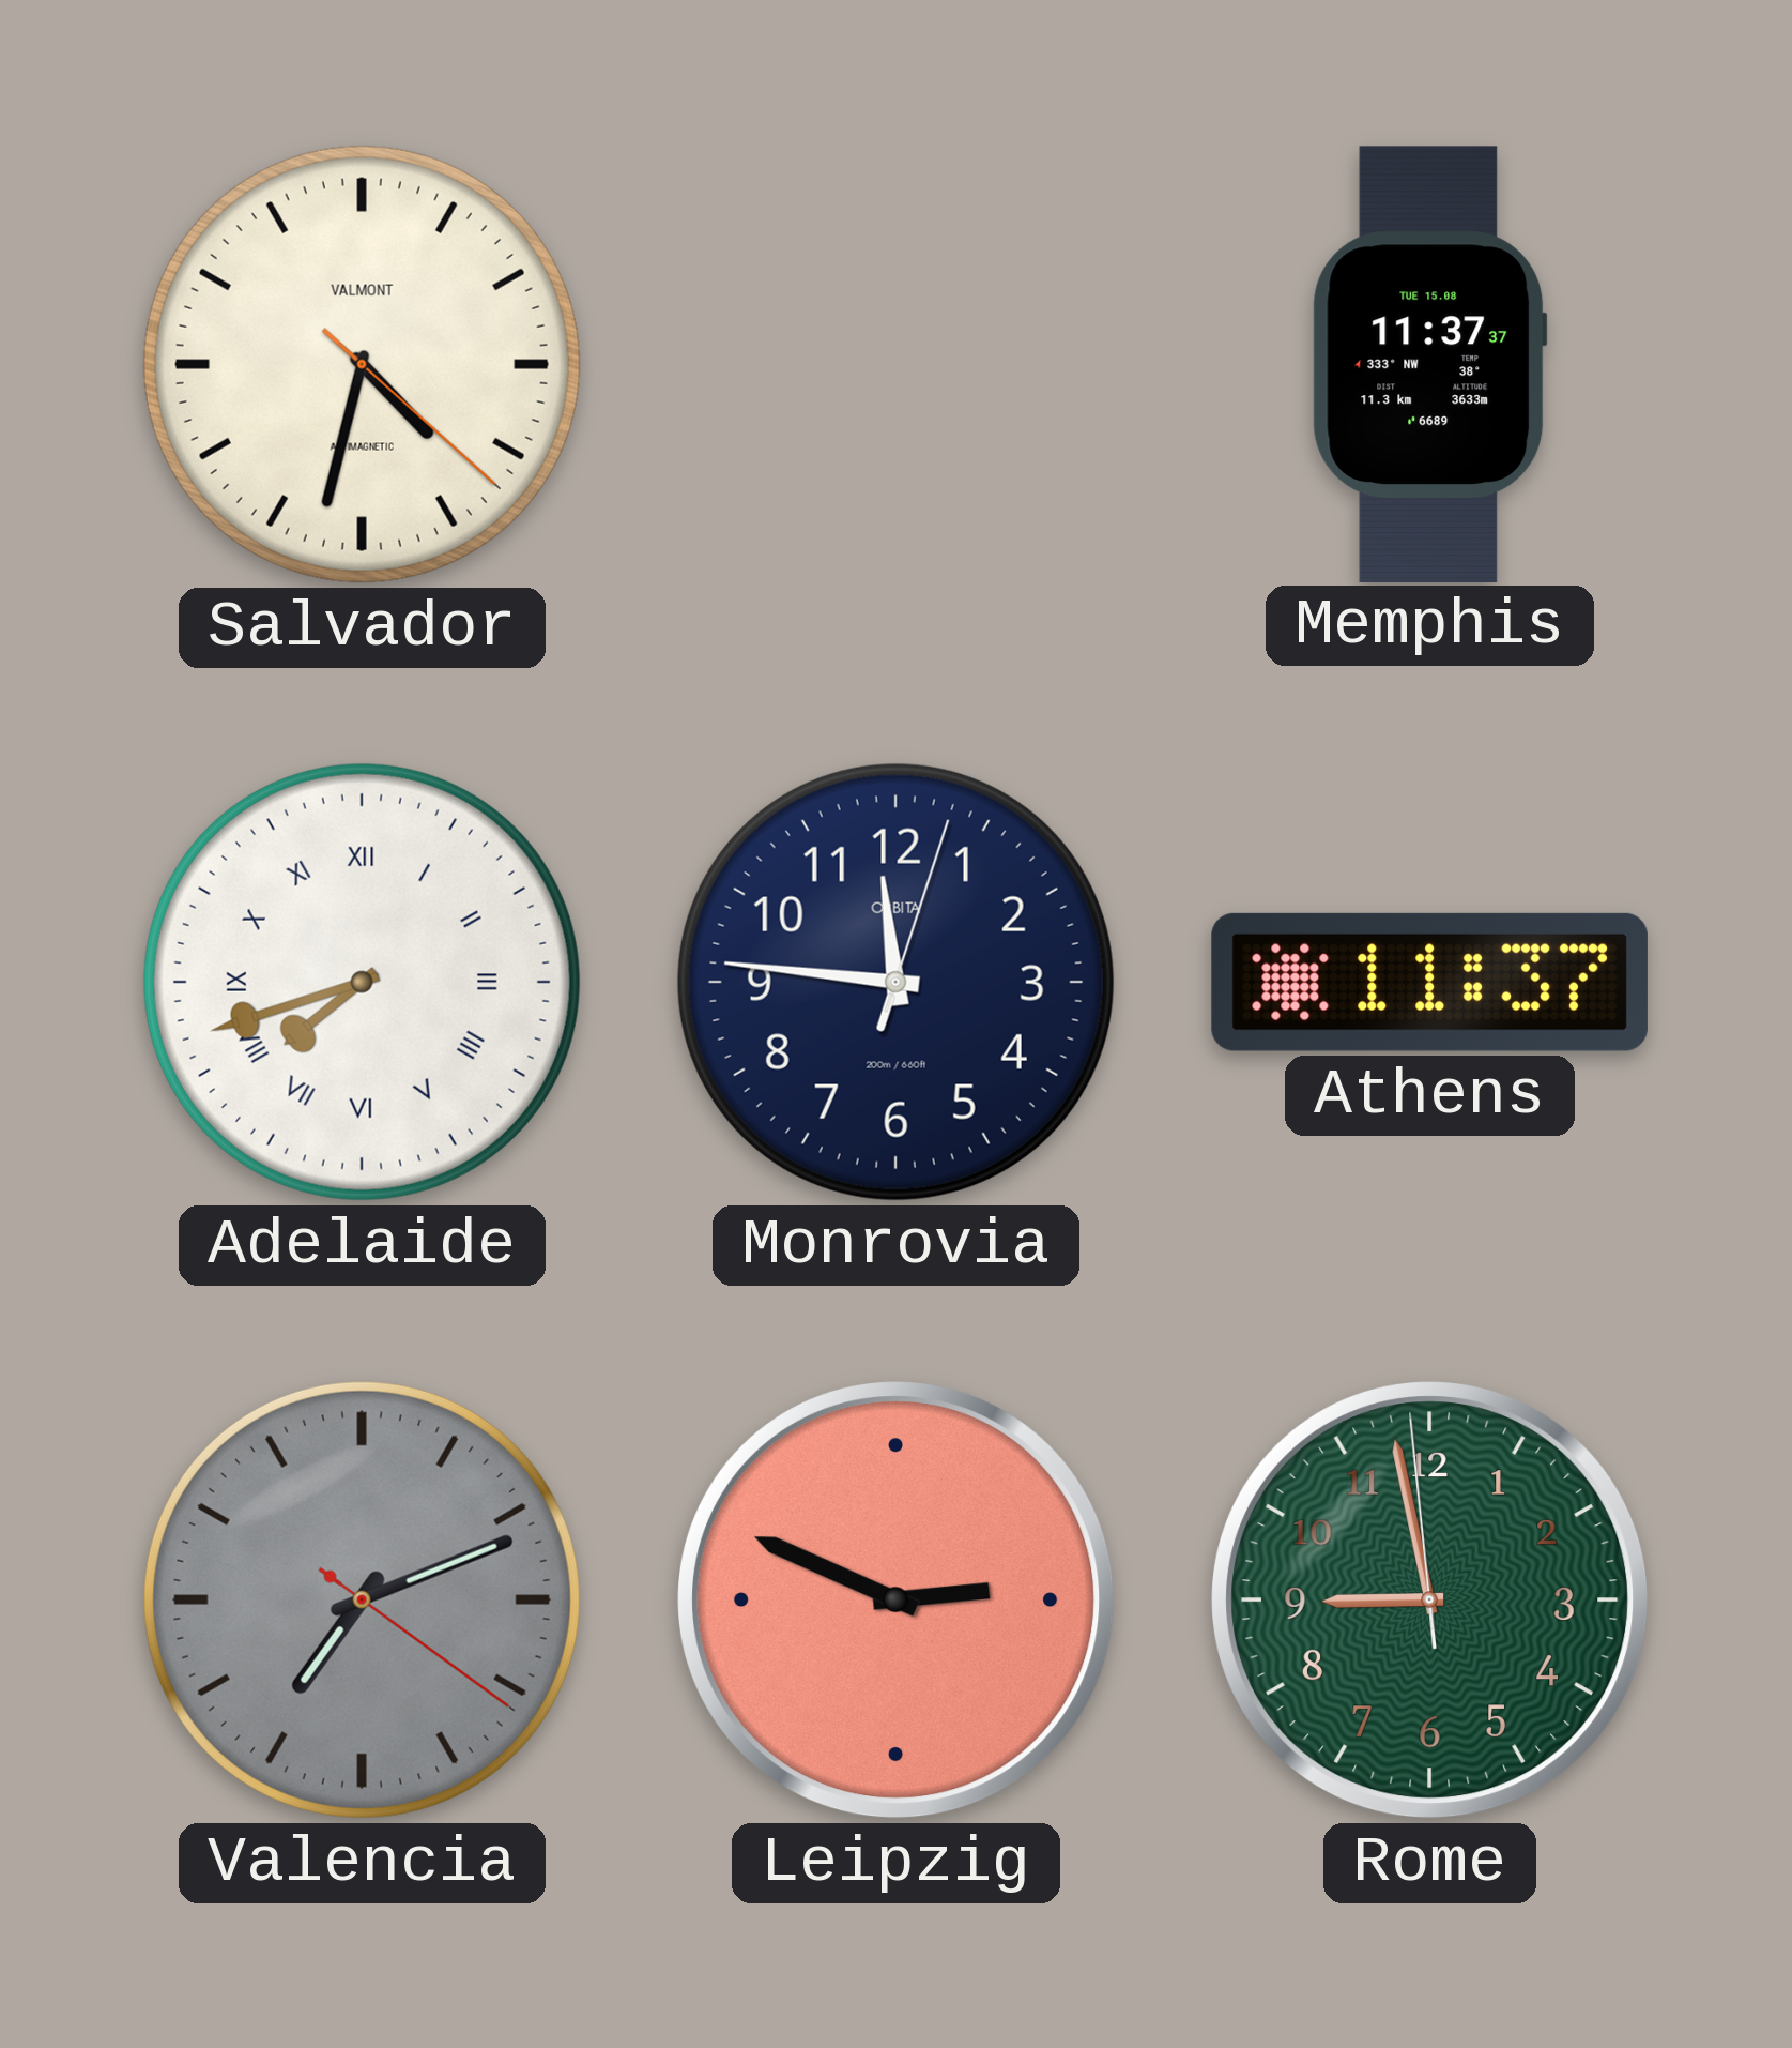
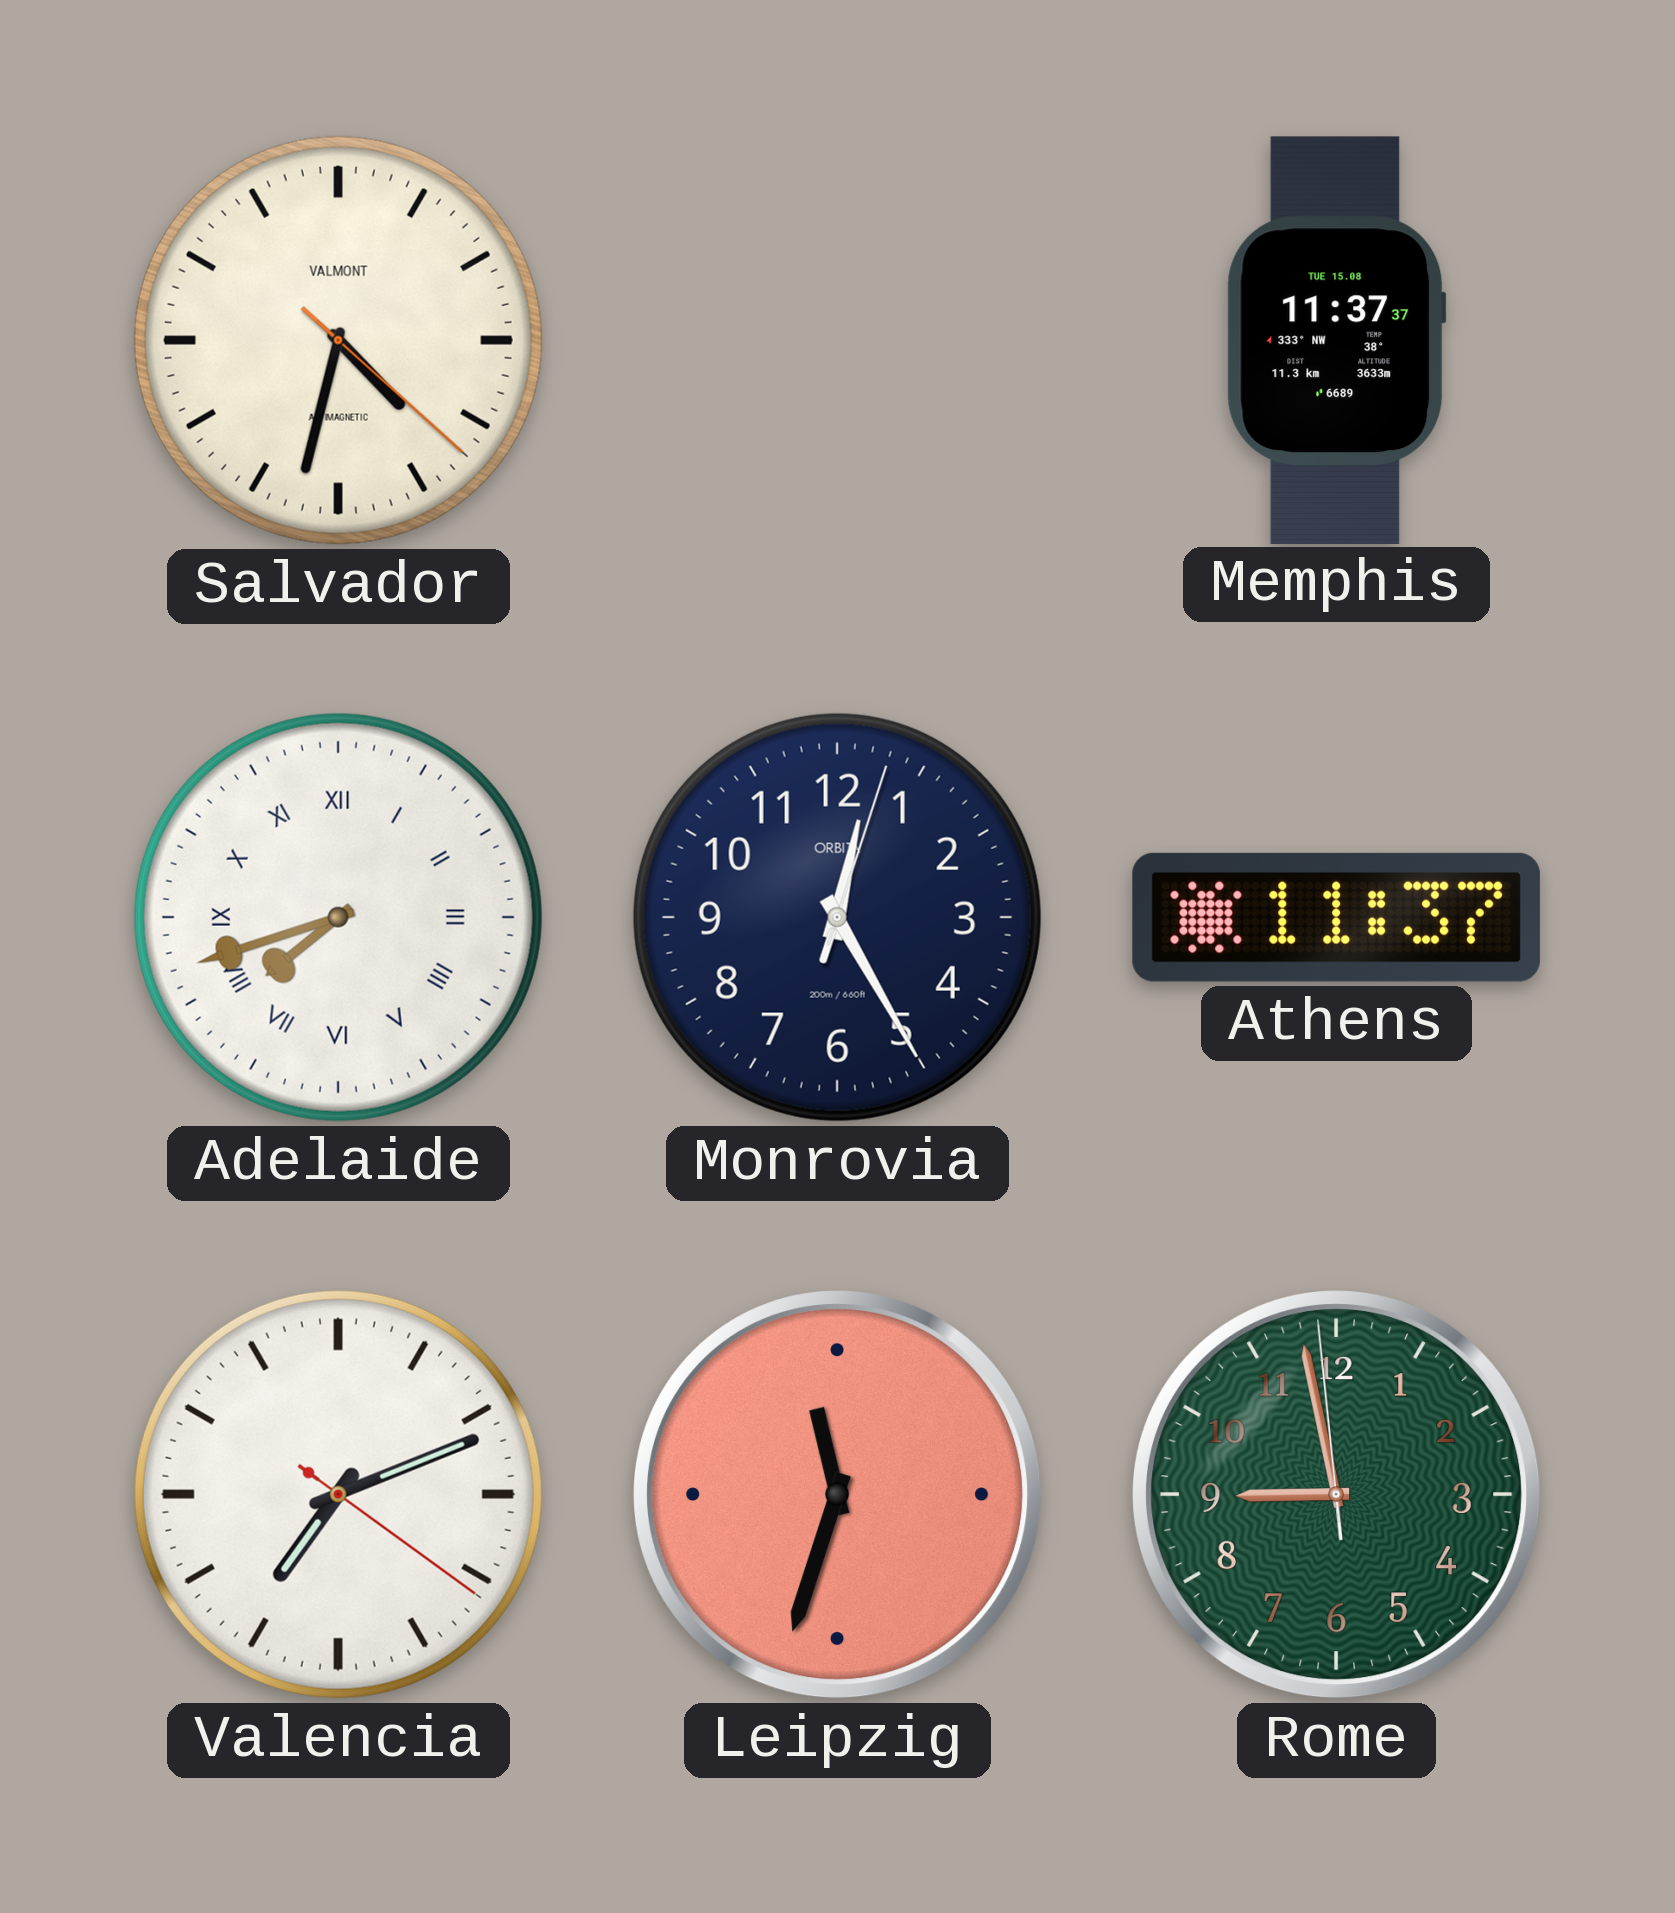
Monrovia: 11:46 -> 12:25
Valencia dial: grey -> white
Leipzig: 2:49 -> 11:33
